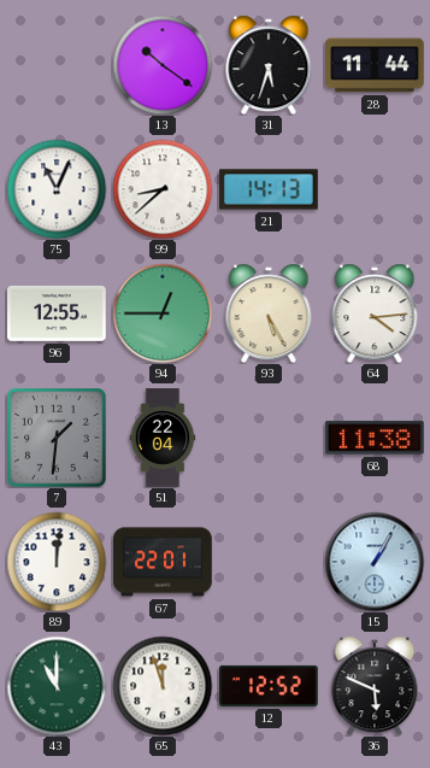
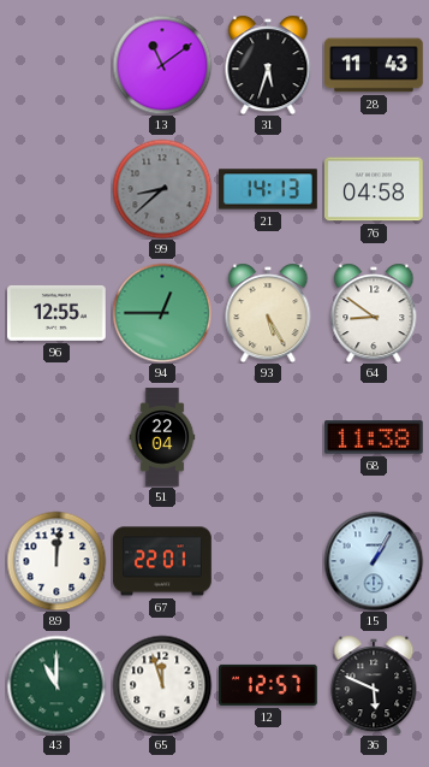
13: 10:21 -> 11:09
28: 11:44 -> 11:43
75: 11:04 -> none
99 dial: white -> grey
76: none -> 04:58
64: 4:14 -> 8:51
7: 1:31 -> none
12: 12:52 -> 12:57
